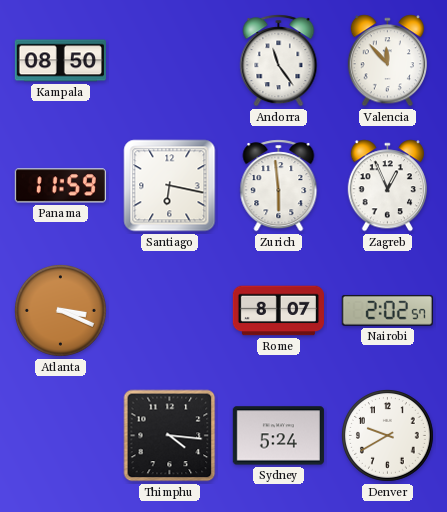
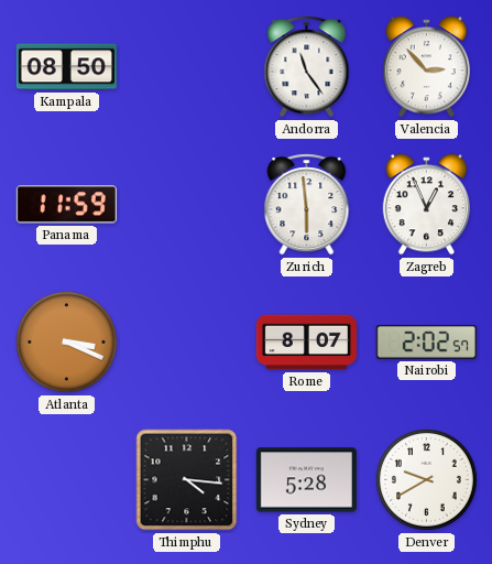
Valencia: 11:53 -> 2:53
Santiago: 6:17 -> none
Sydney: 5:24 -> 5:28
